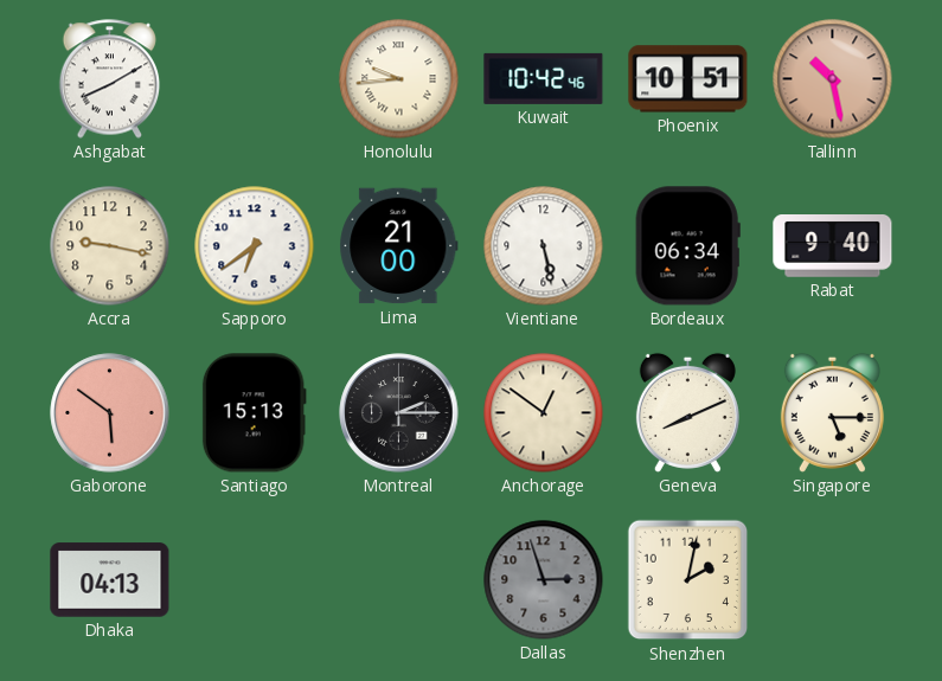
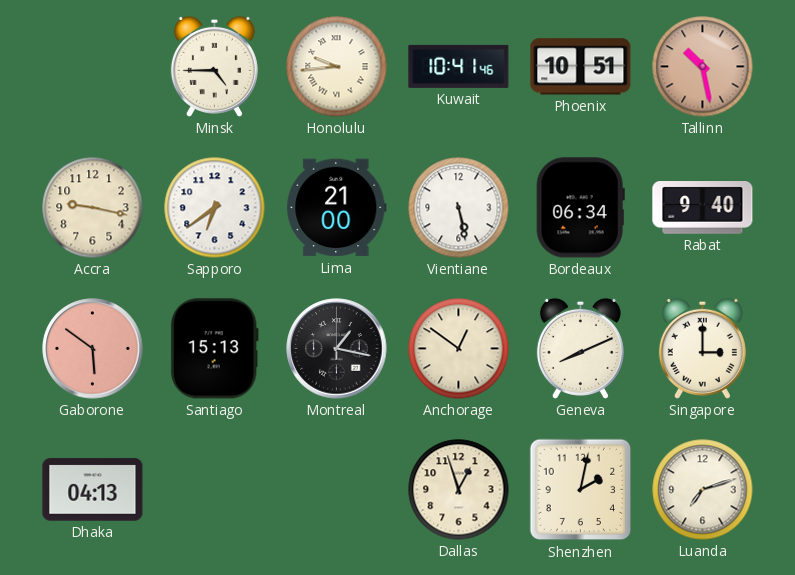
Ashgabat: 8:10 -> none
Minsk: none -> 4:45
Kuwait: 10:42 -> 10:41
Montreal: 2:15 -> 1:17
Singapore: 5:15 -> 3:00
Dallas: 2:57 -> 12:57
Dallas dial: grey -> cream
Luanda: none -> 7:12
